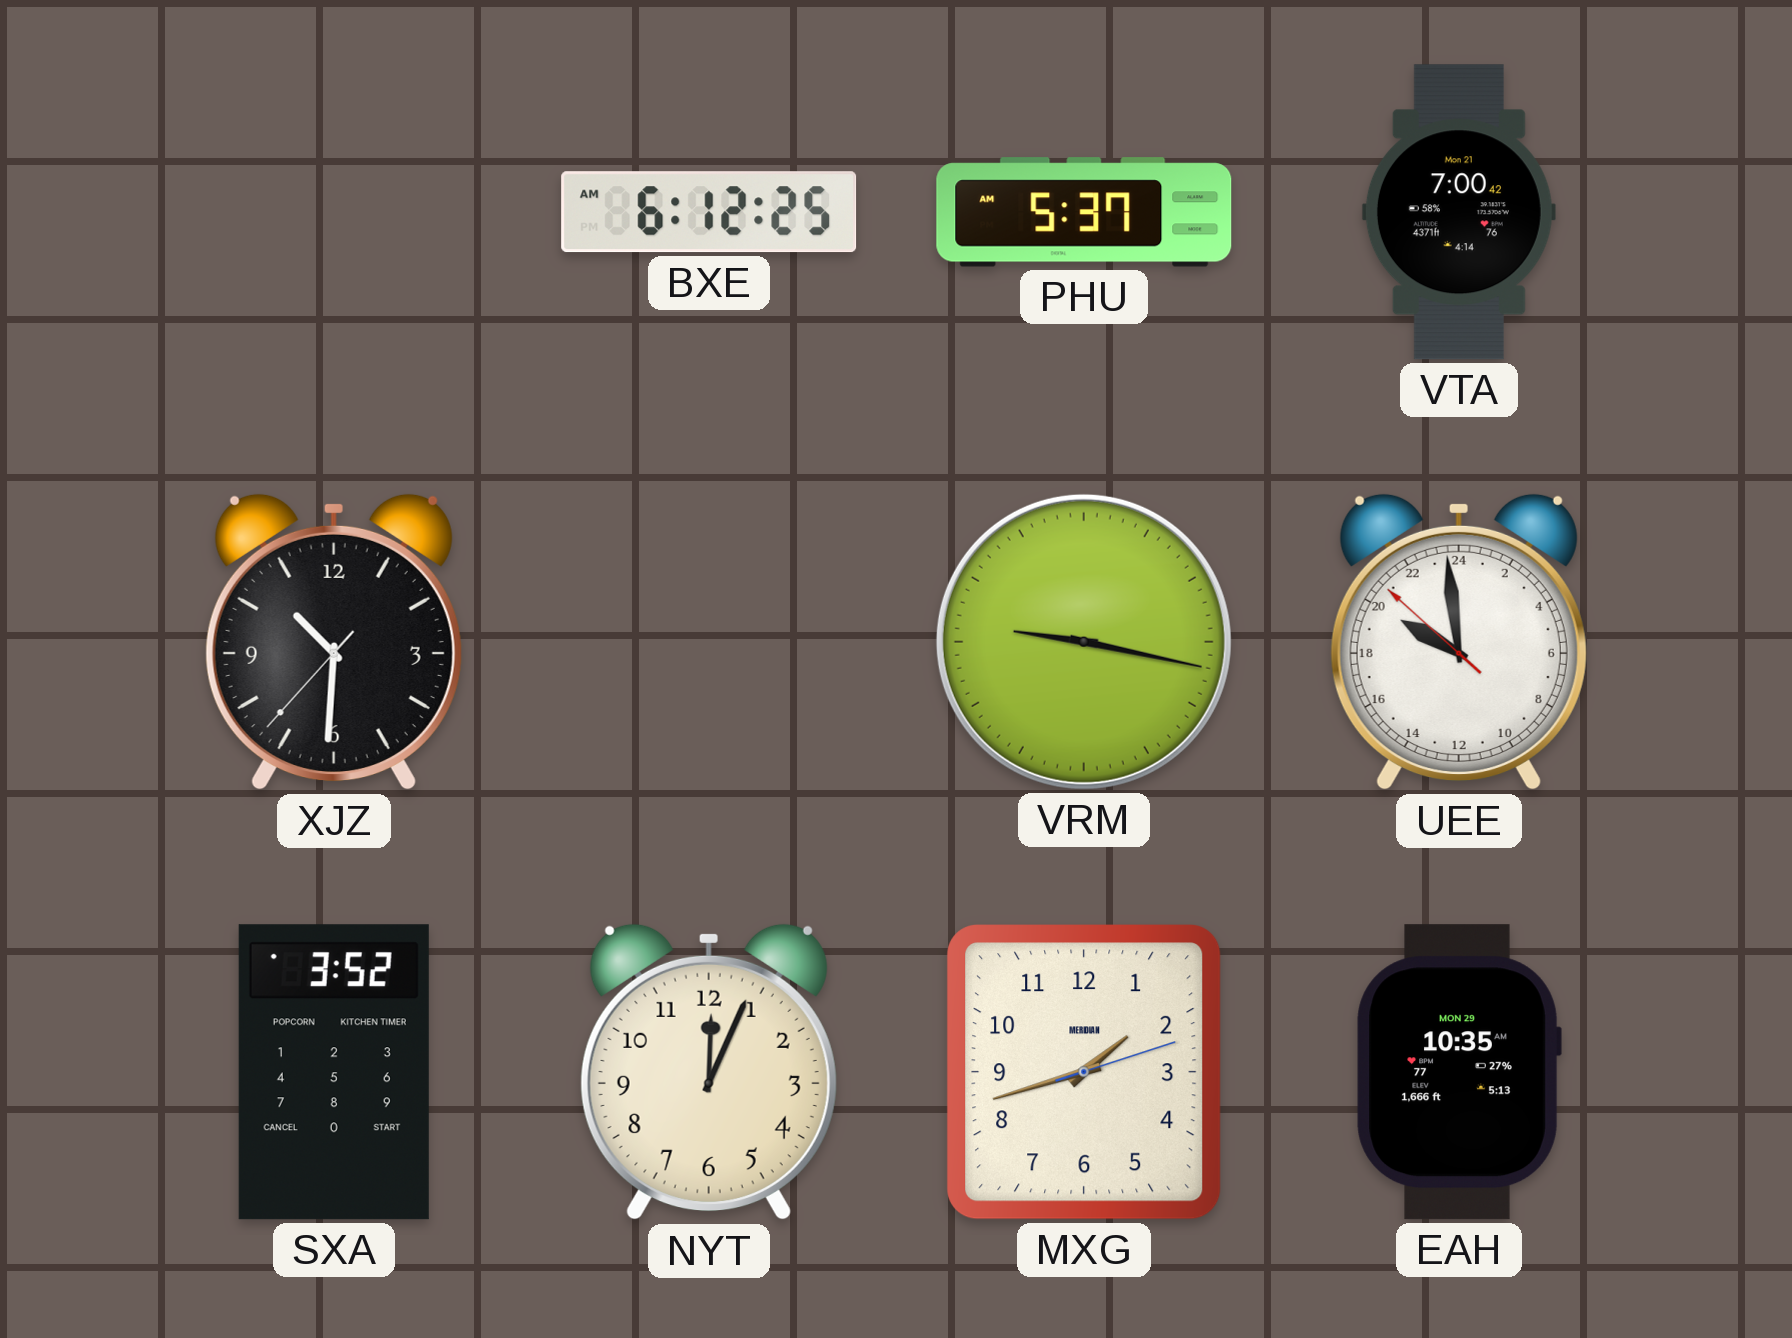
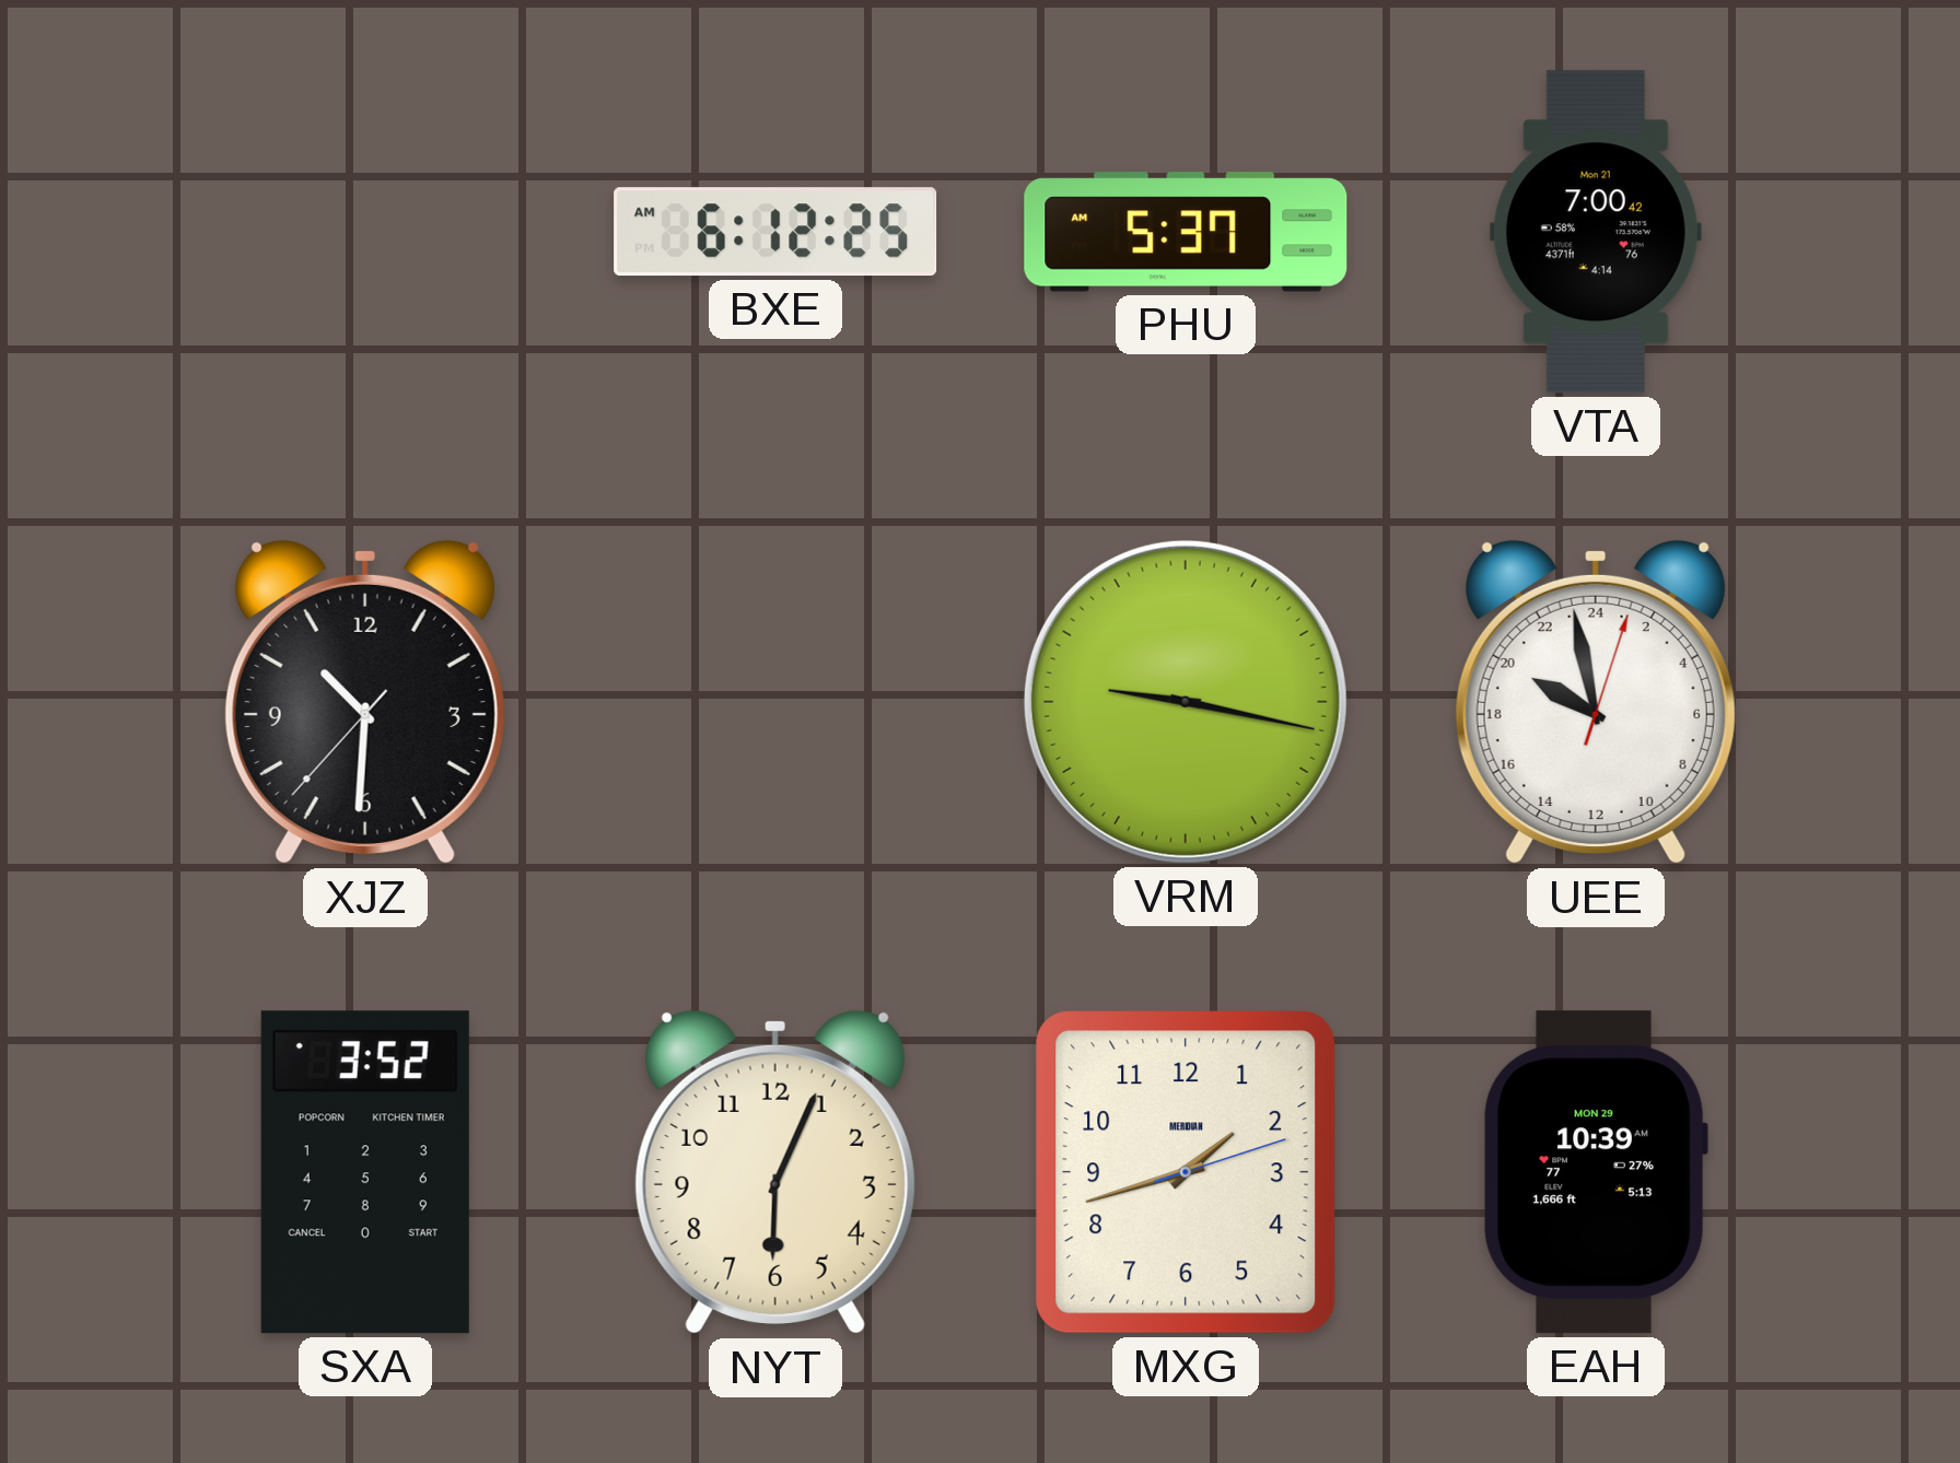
UEE: 19:58:52 -> 19:58:03
NYT: 12:04 -> 6:04
EAH: 10:35 -> 10:39
